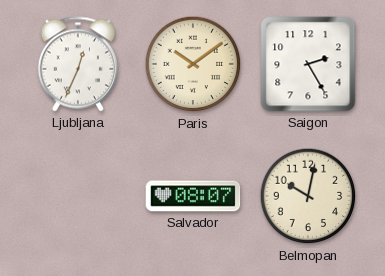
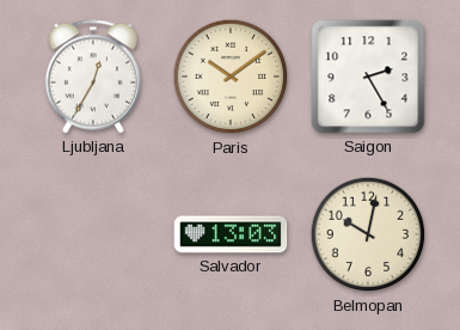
Ljubljana: 12:34 -> 12:35
Salvador: 08:07 -> 13:03
